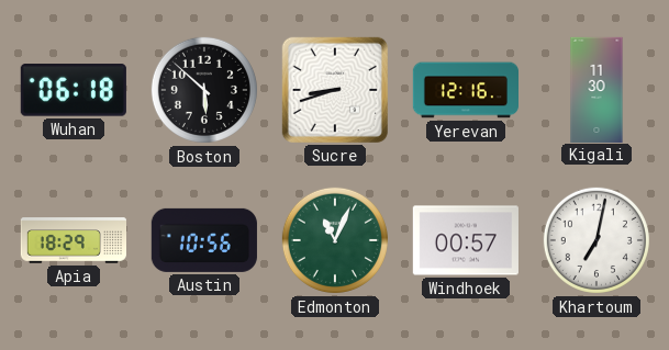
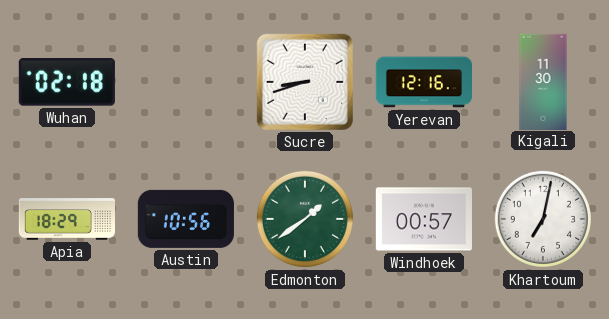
Wuhan: 06:18 -> 02:18
Boston: 5:52 -> none
Edmonton: 11:04 -> 1:39
